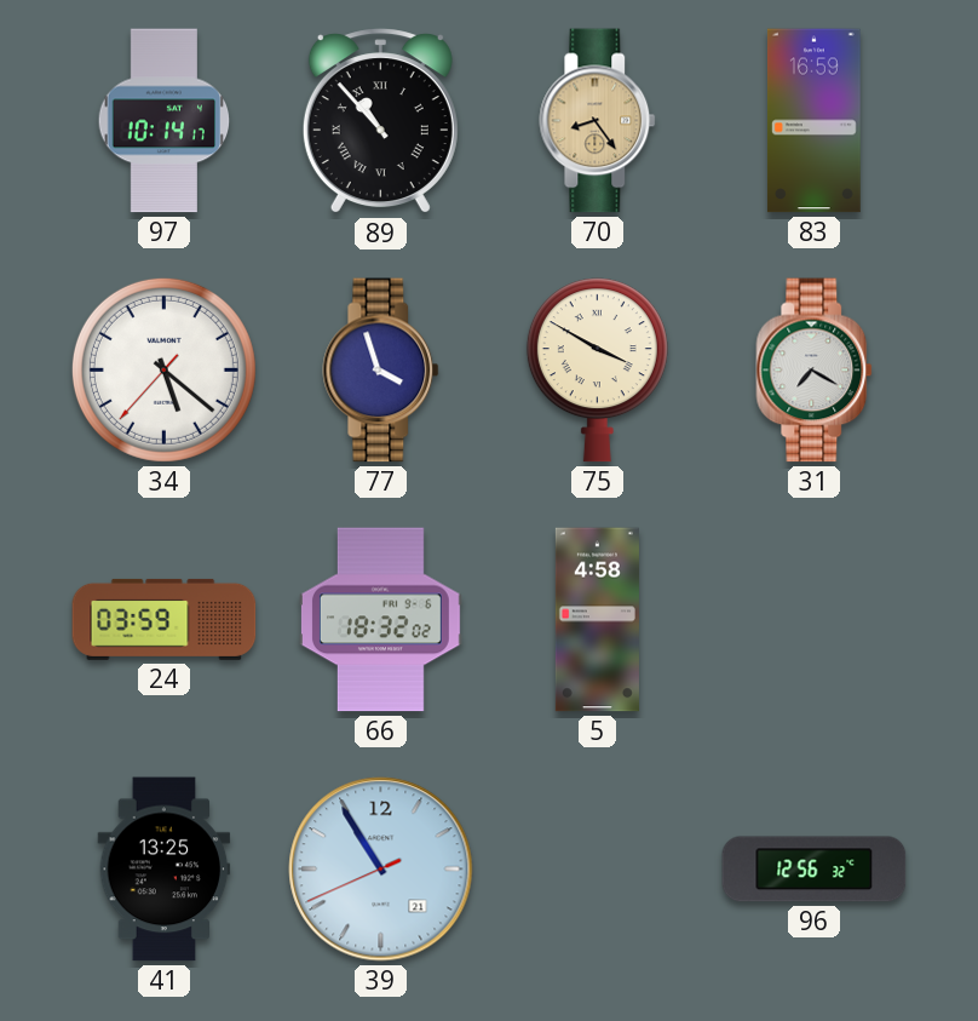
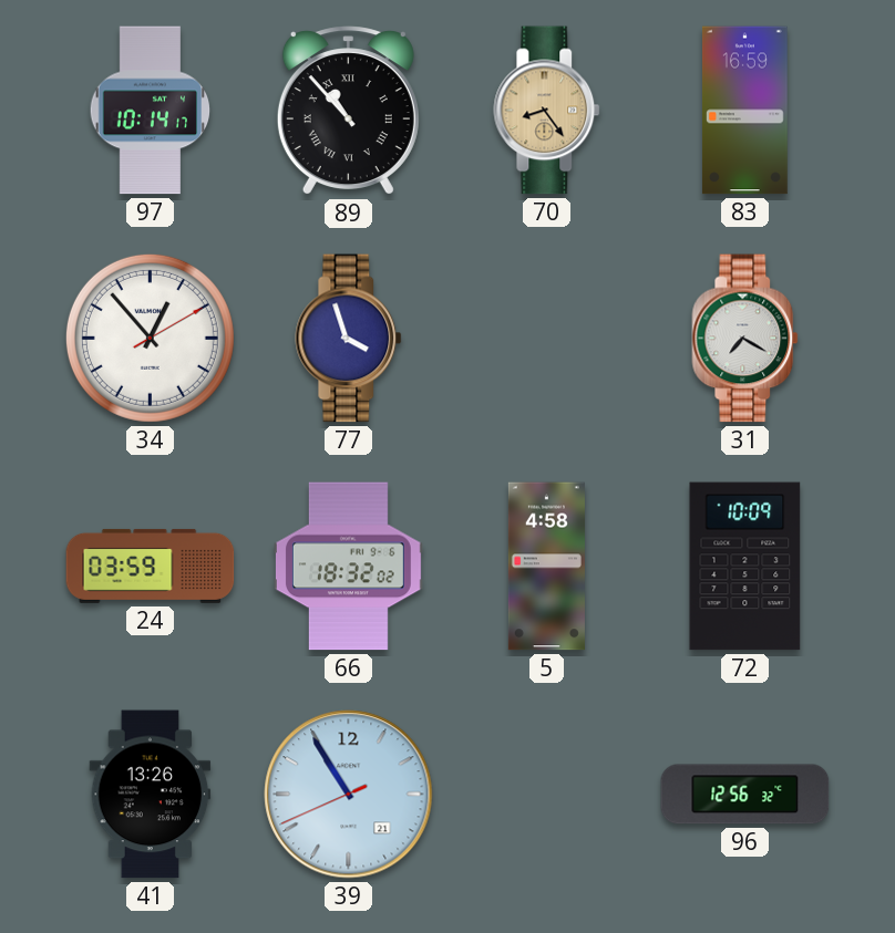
34: 5:21 -> 12:53
75: 3:50 -> none
72: none -> 10:09
41: 13:25 -> 13:26
